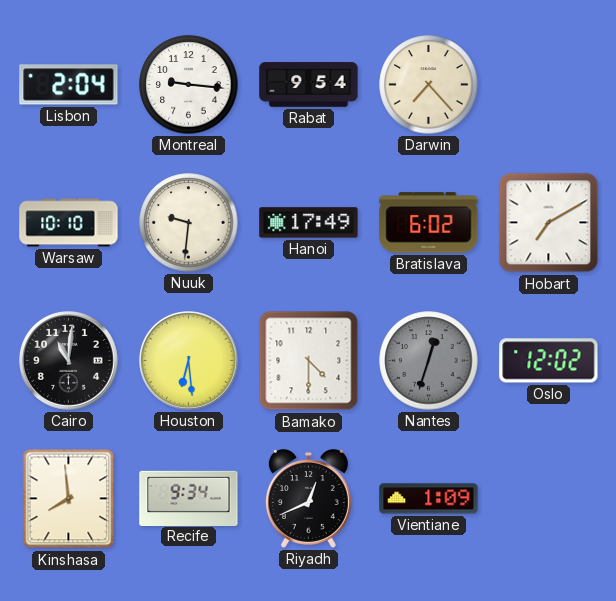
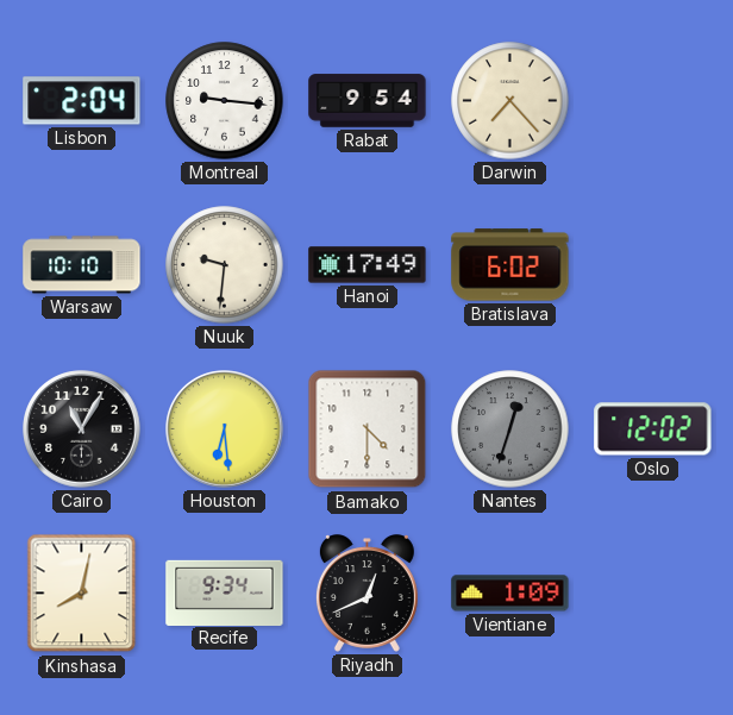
Hobart: 7:10 -> none
Cairo: 11:01 -> 11:05
Kinshasa: 7:59 -> 8:02
